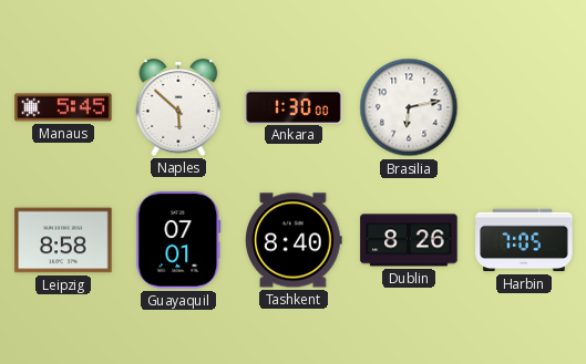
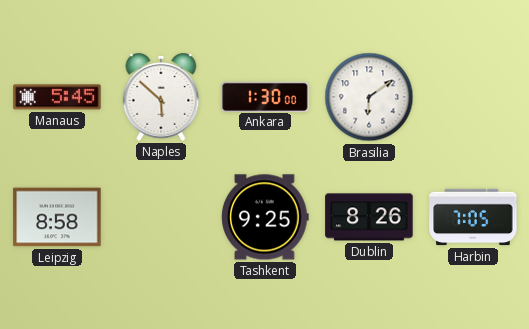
Brasilia: 6:13 -> 6:09
Guayaquil: 07:01 -> none
Tashkent: 8:40 -> 9:25
